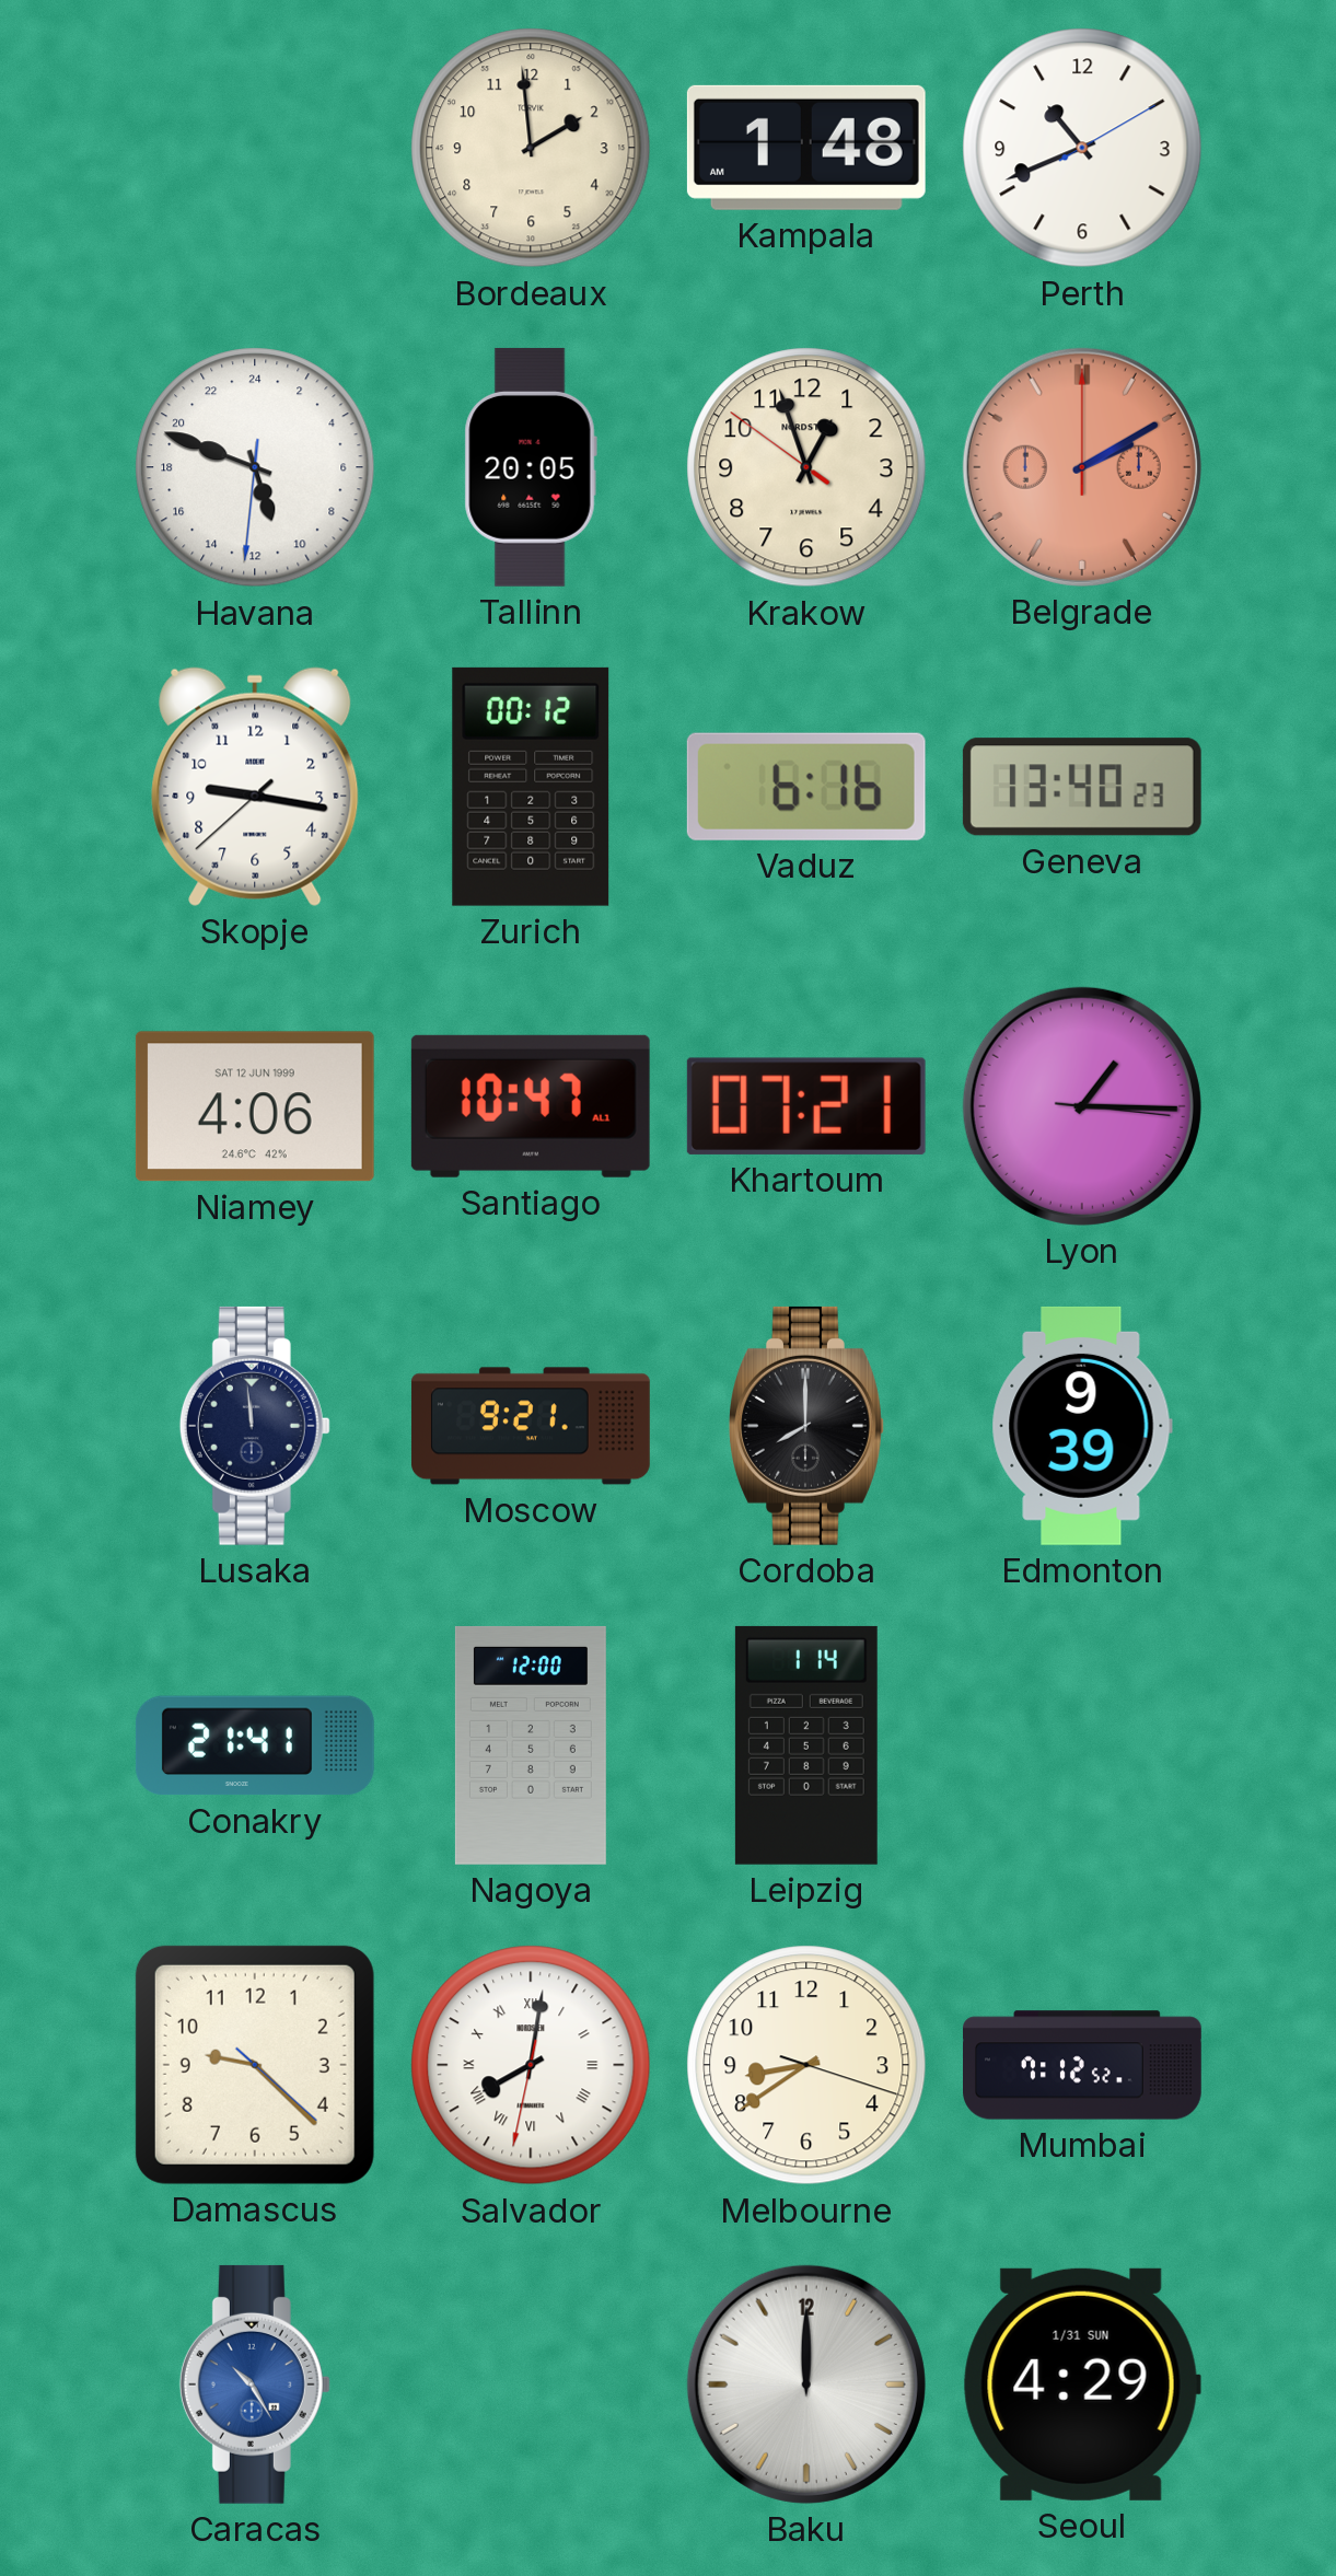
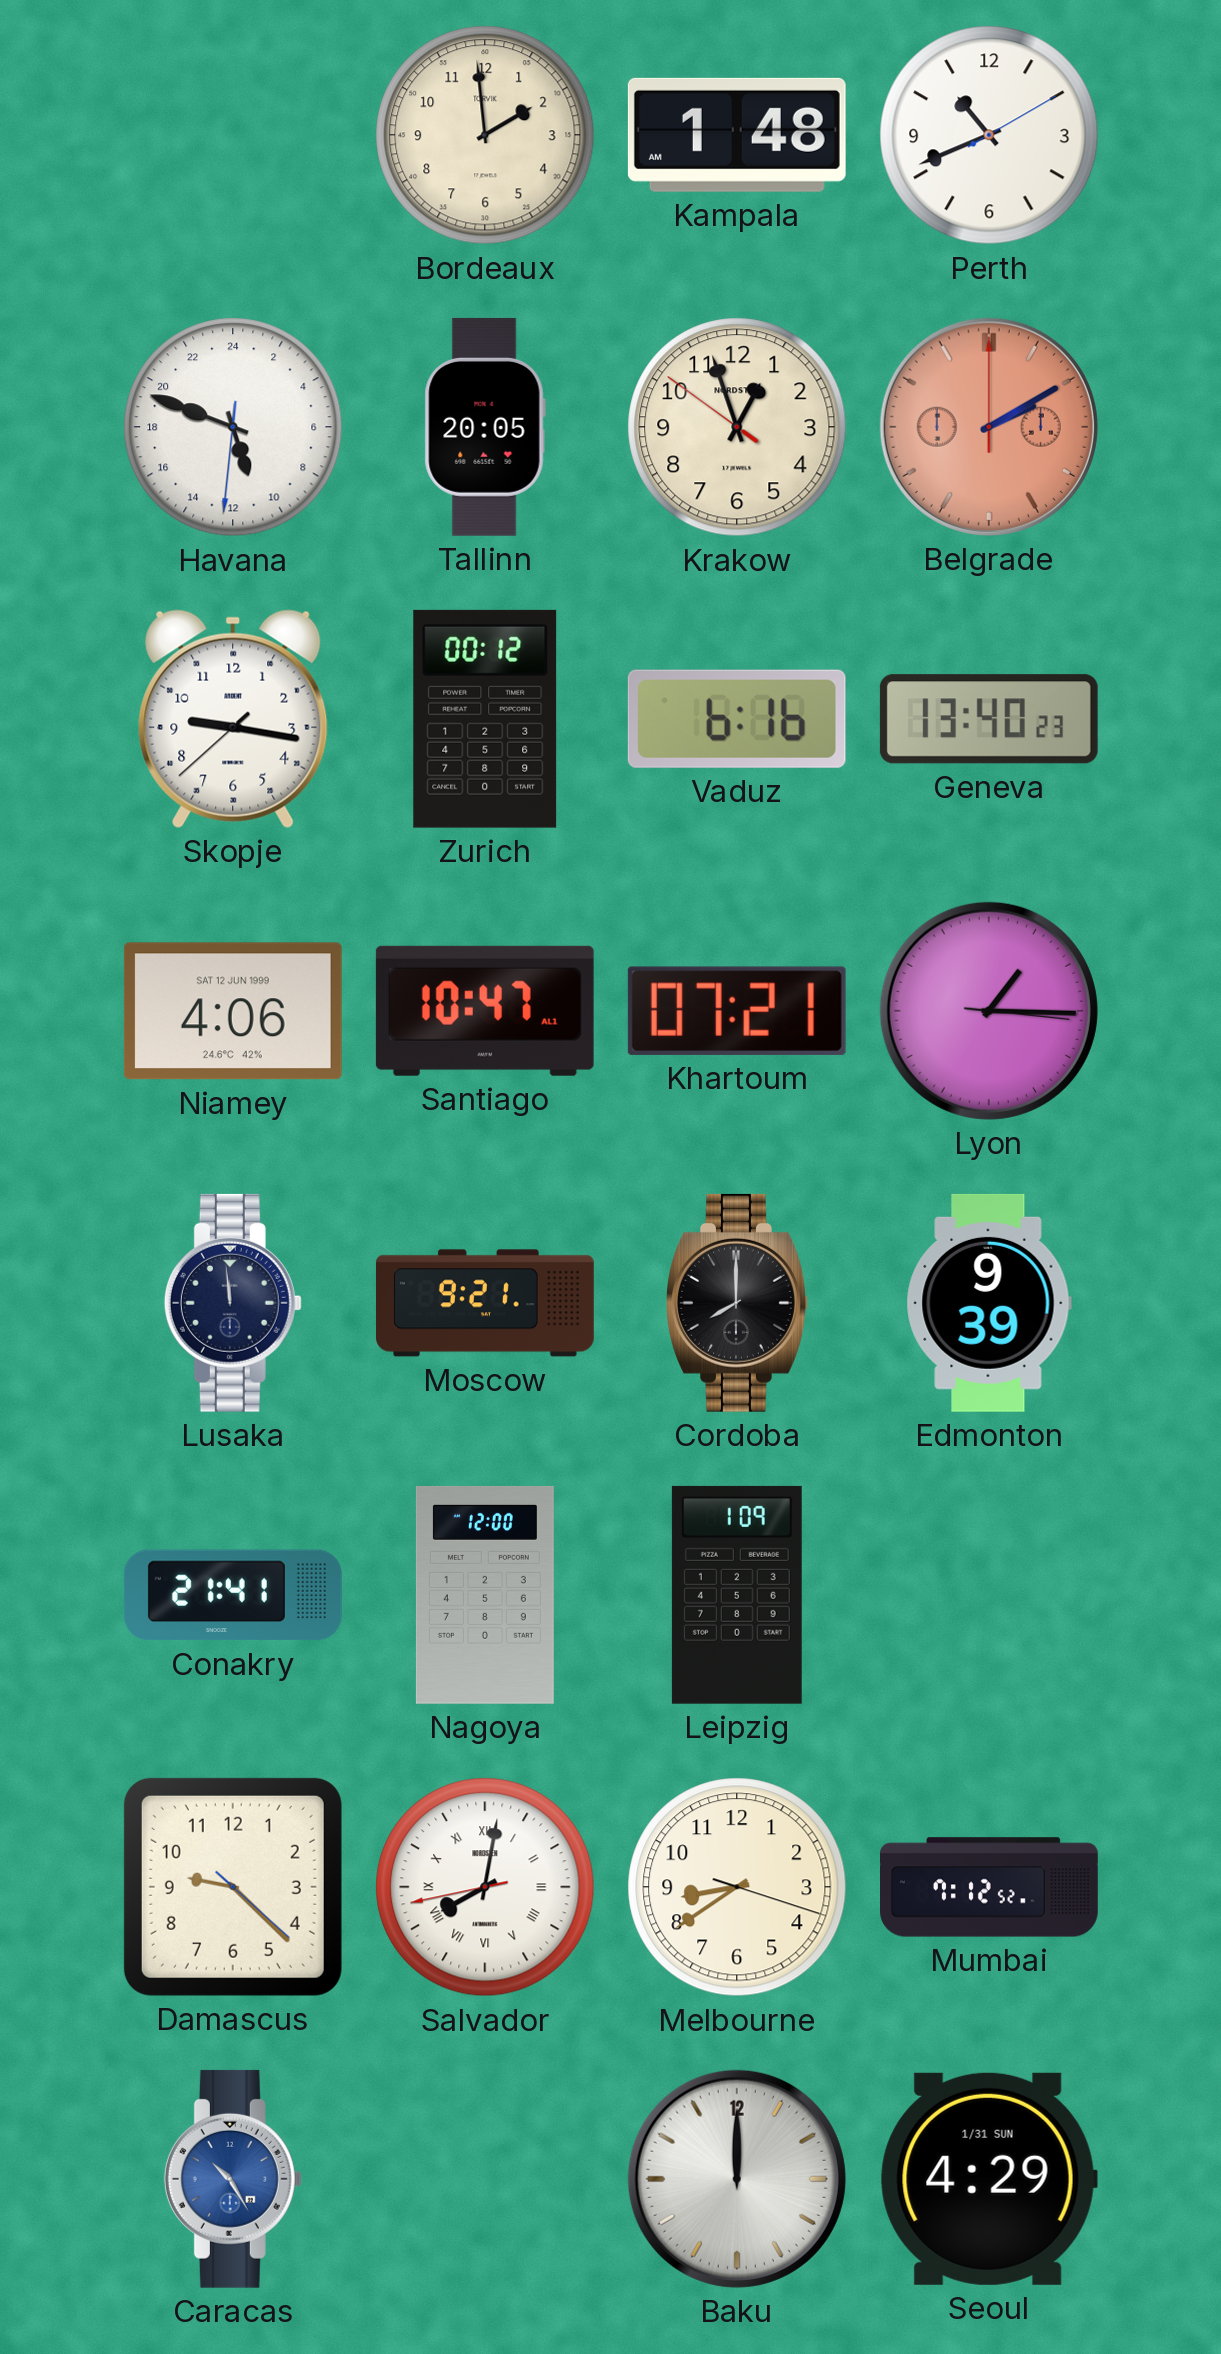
Leipzig: 1:14 -> 1:09
Salvador: 8:01:32 -> 8:01:43
